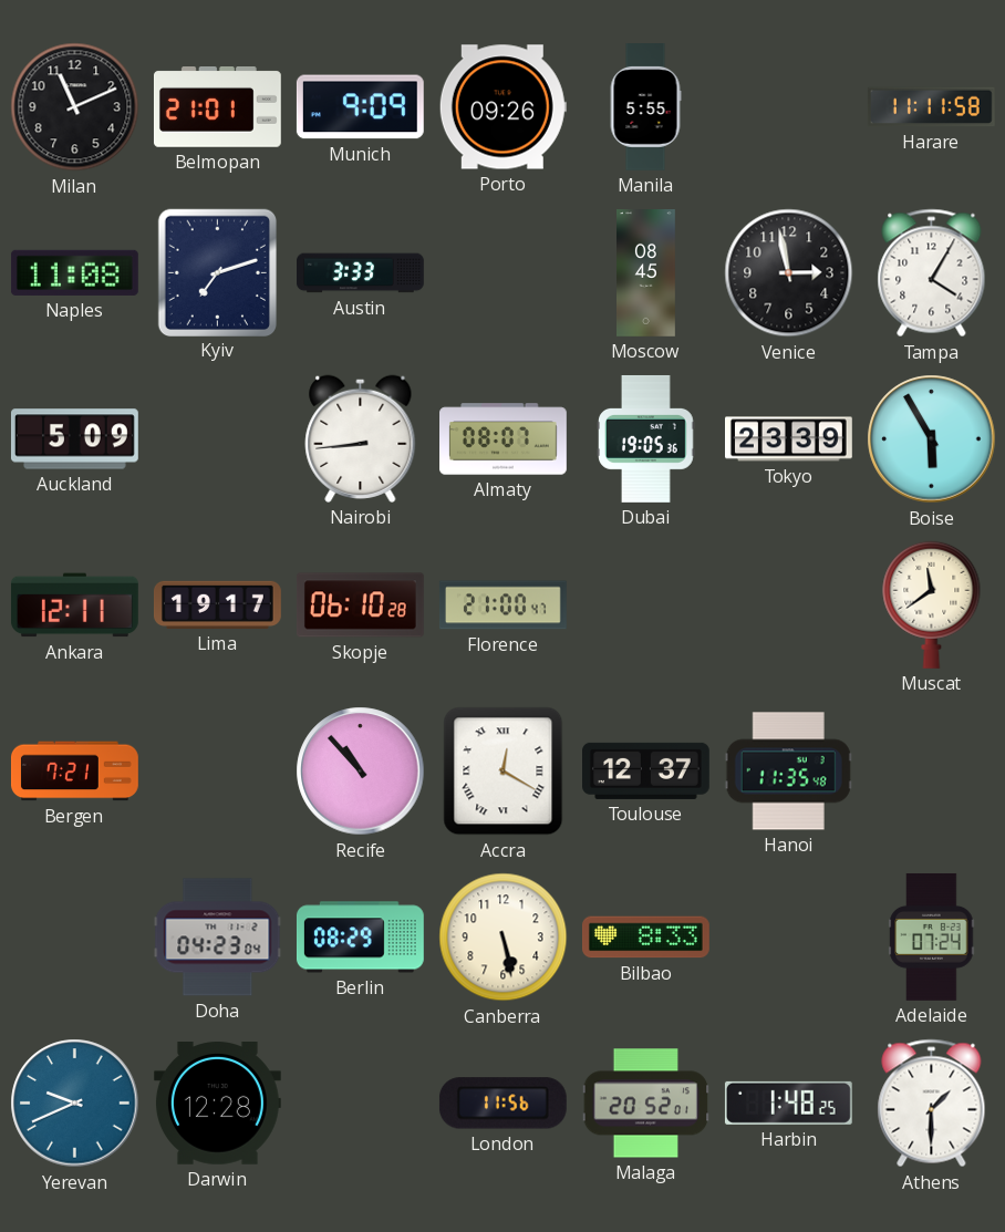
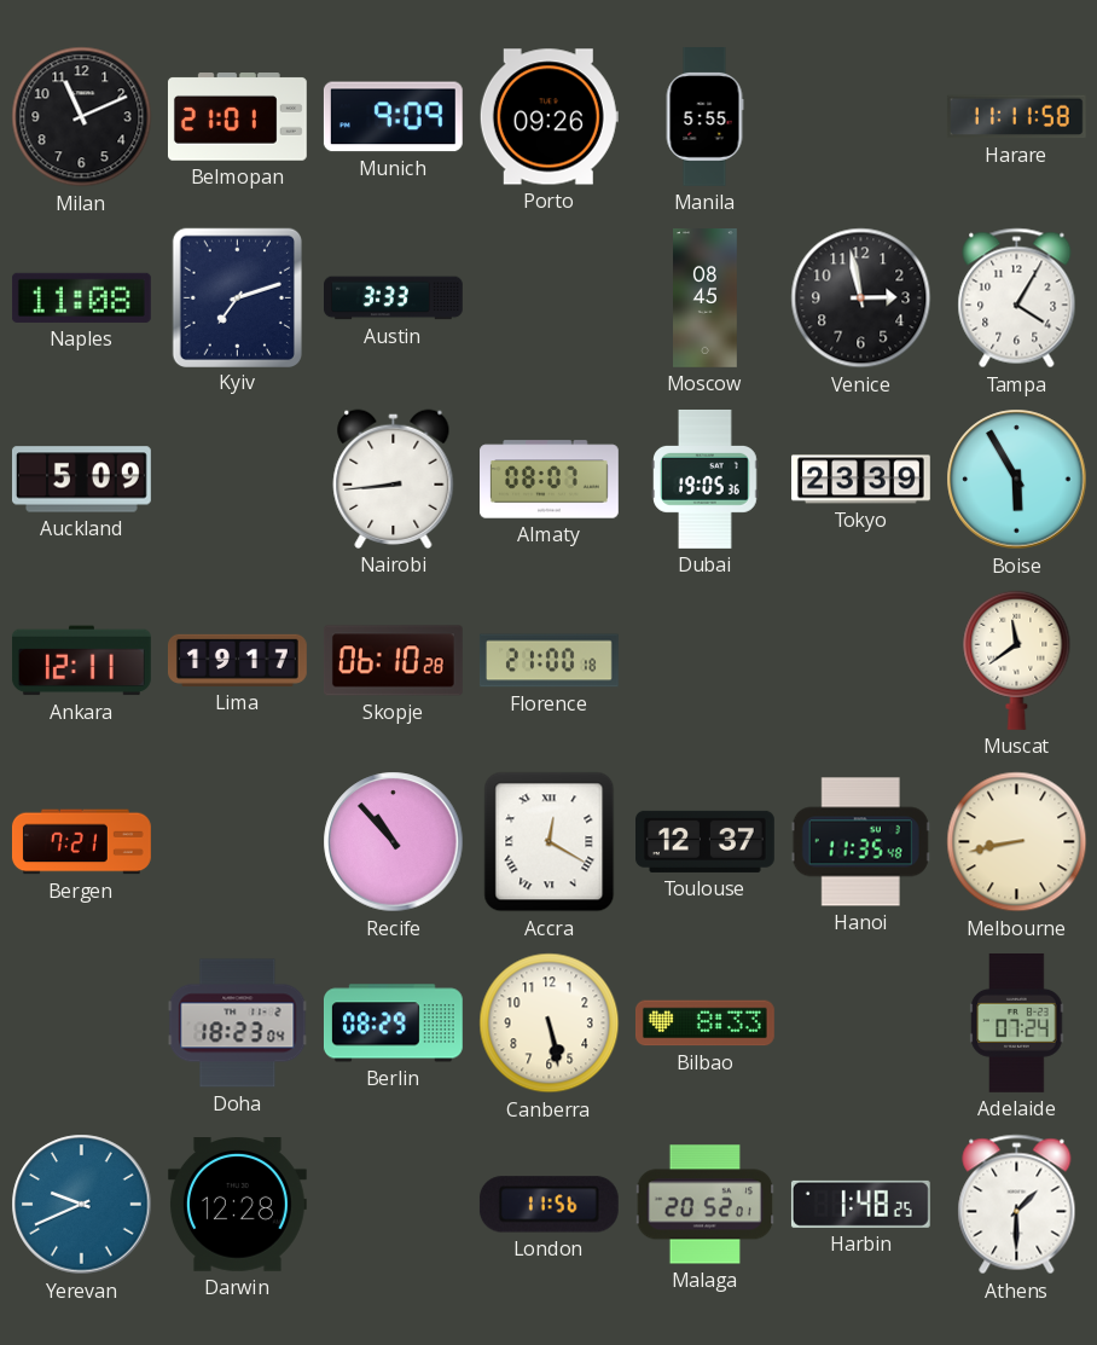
Florence: 21:00:47 -> 21:00:18
Melbourne: none -> 8:43
Doha: 04:23 -> 18:23
